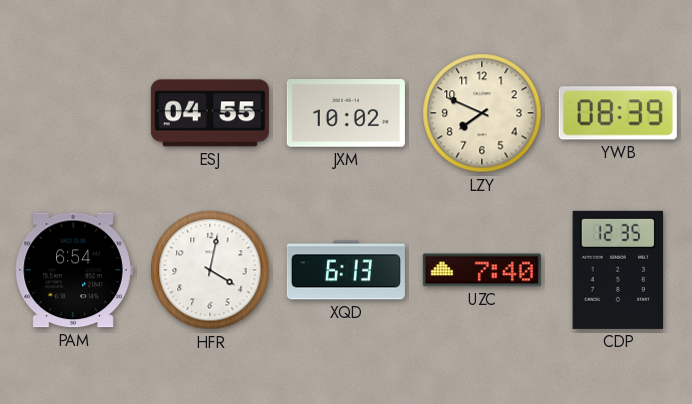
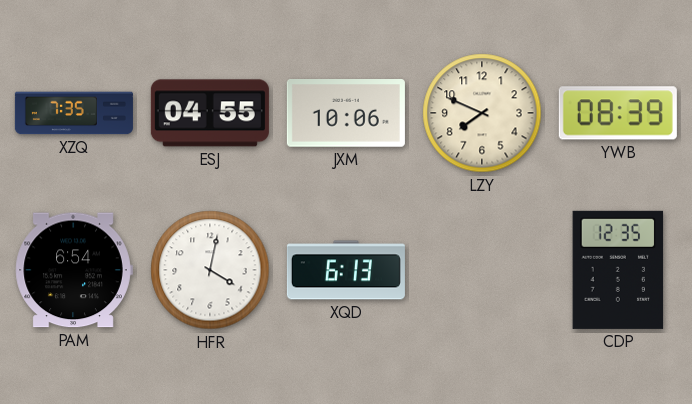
XZQ: none -> 7:35
JXM: 10:02 -> 10:06
UZC: 7:40 -> none
